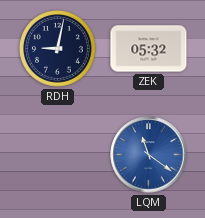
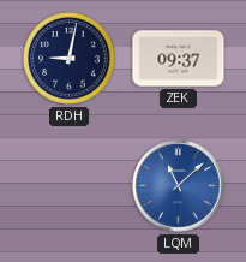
ZEK: 05:32 -> 09:37
LQM: 11:21 -> 11:08
